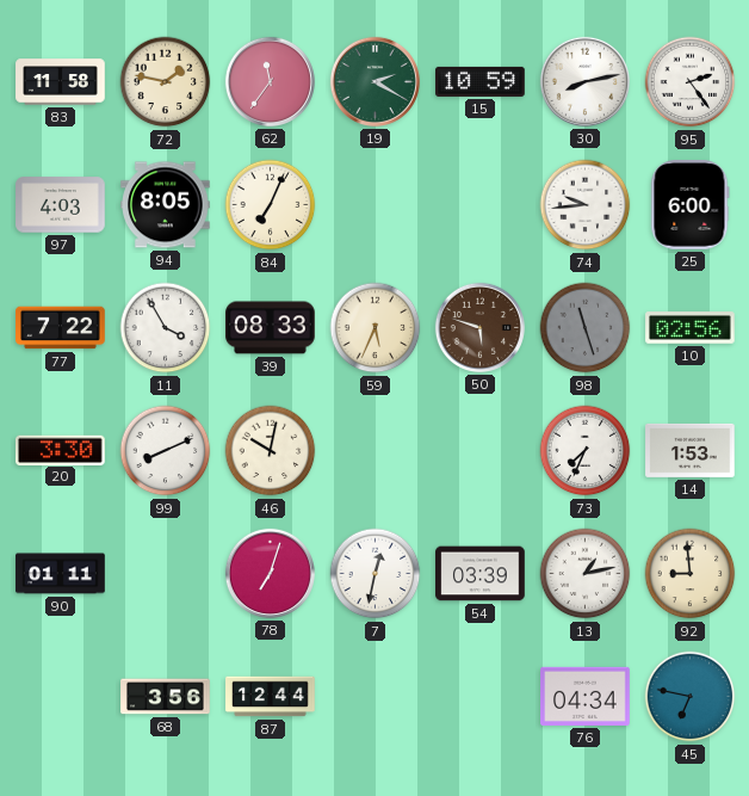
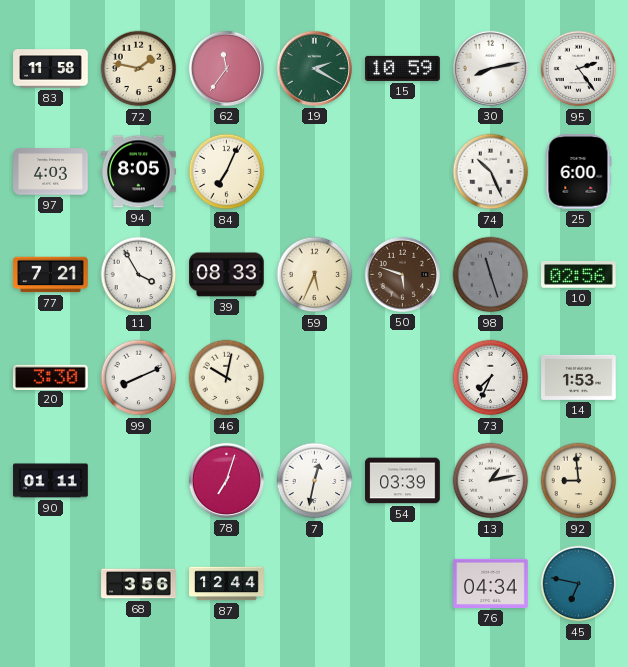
74: 9:44 -> 10:26
77: 7:22 -> 7:21
